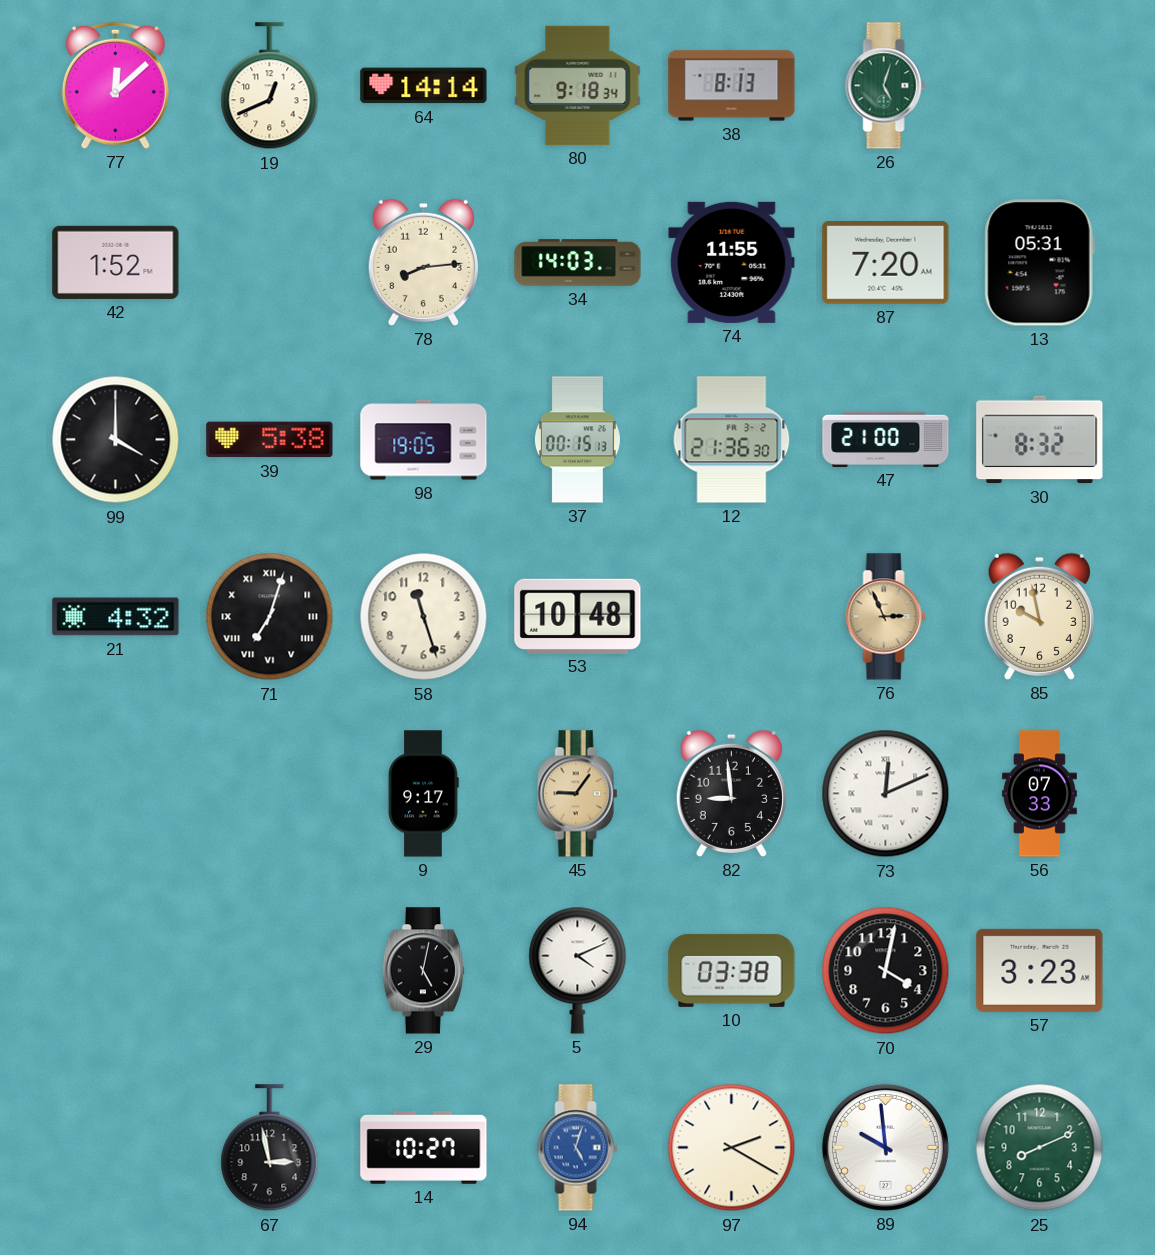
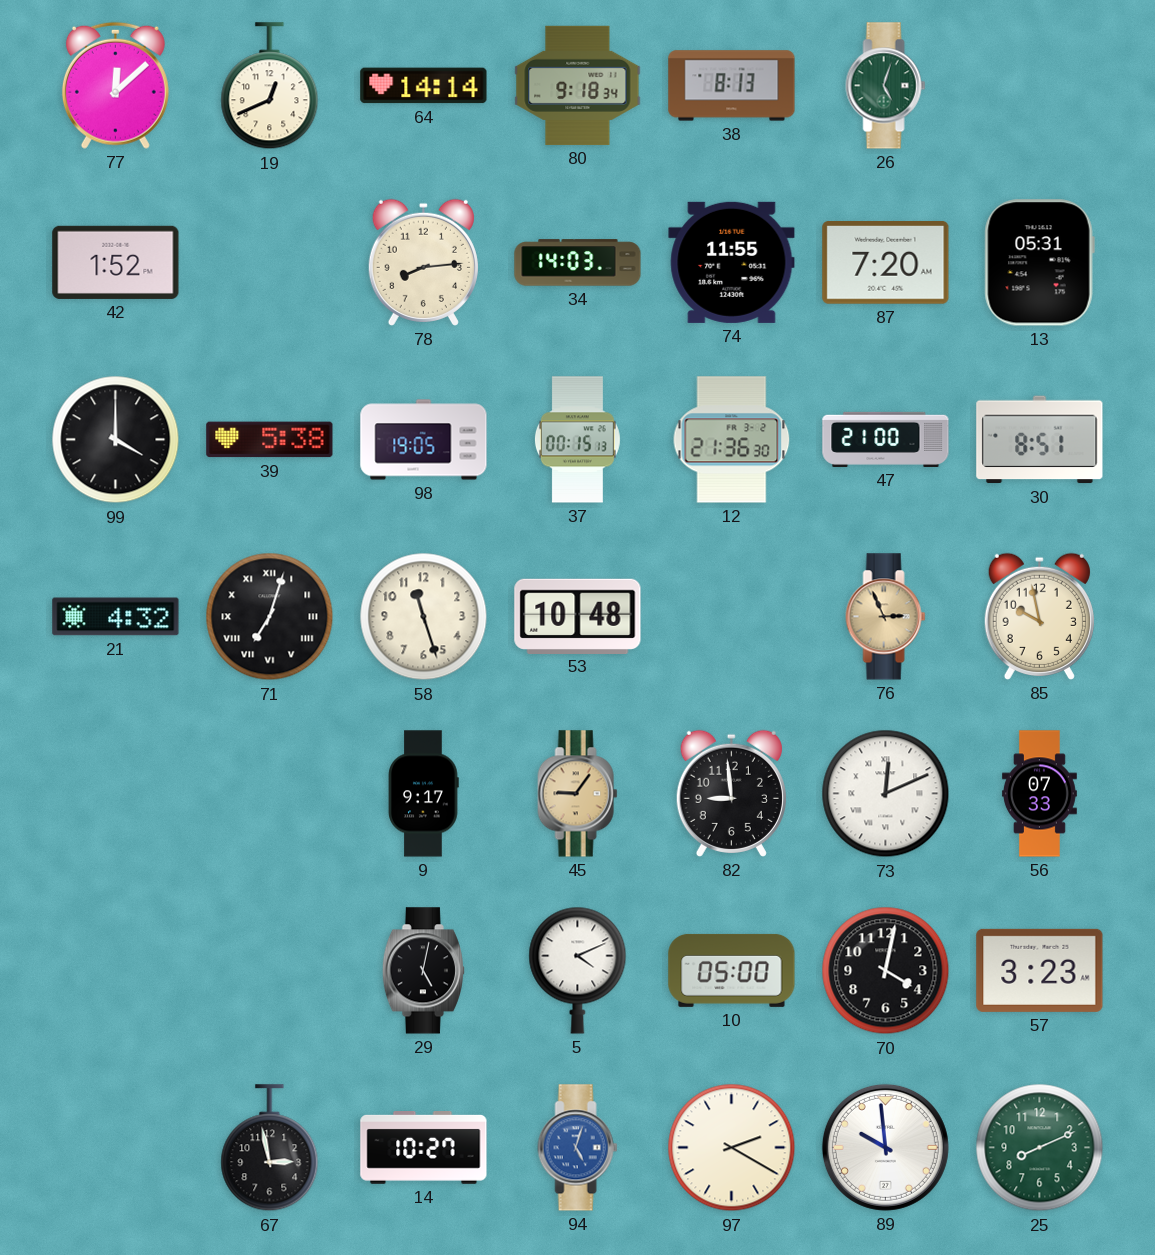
30: 8:32 -> 8:51
10: 03:38 -> 05:00
